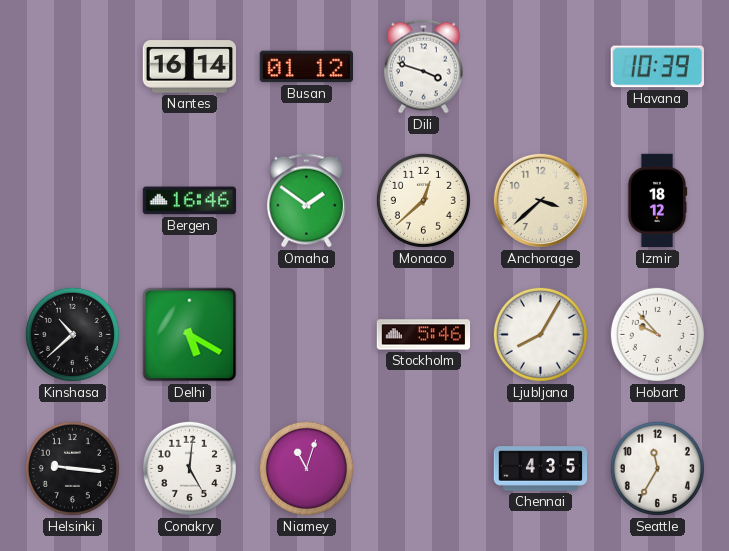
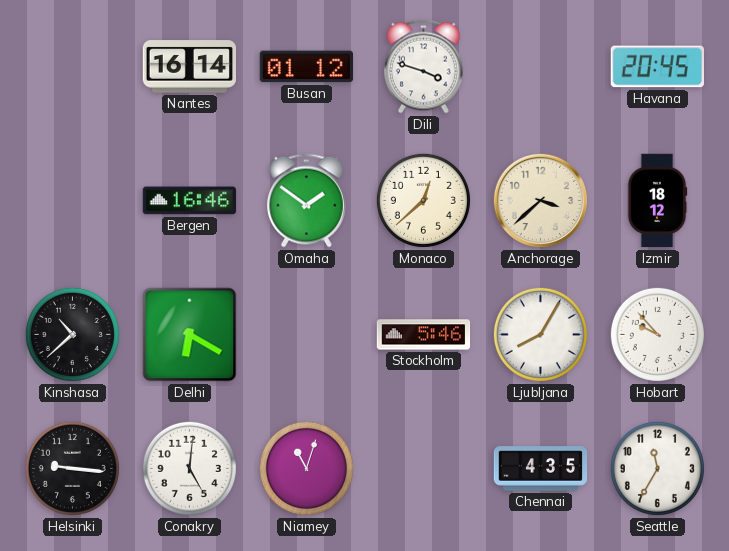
Havana: 10:39 -> 20:45
Delhi: 5:20 -> 6:20
